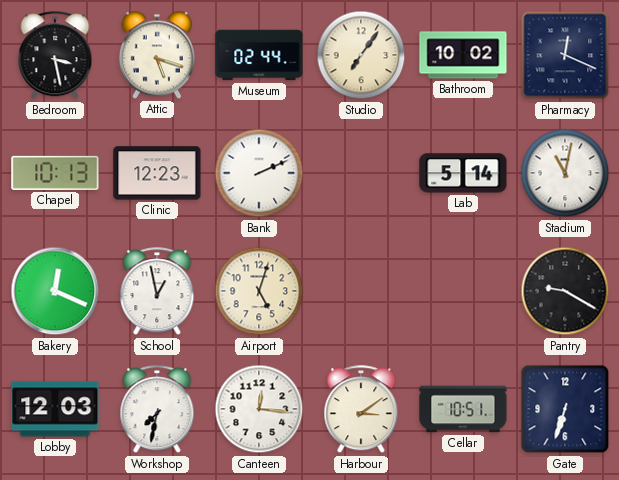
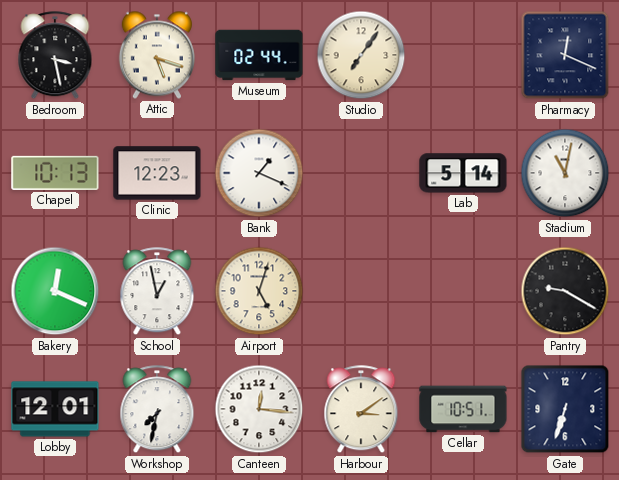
Bathroom: 10:02 -> none
Bank: 2:11 -> 1:19
Lobby: 12:03 -> 12:01
